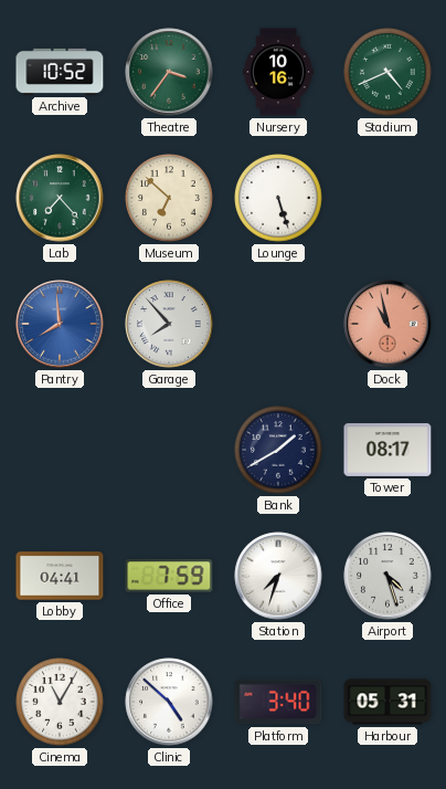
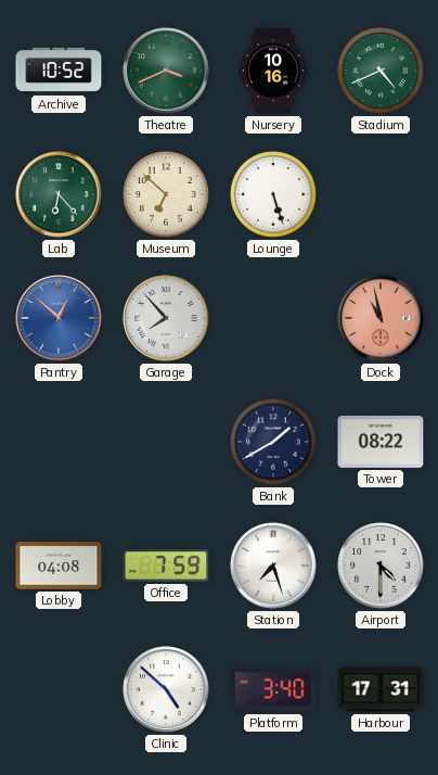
Theatre: 3:36 -> 3:41
Lab: 7:23 -> 6:23
Pantry: 7:59 -> 12:52
Tower: 08:17 -> 08:22
Lobby: 04:41 -> 04:08
Station: 7:33 -> 7:27
Airport: 4:27 -> 4:30
Cinema: 11:05 -> none
Harbour: 05:31 -> 17:31
